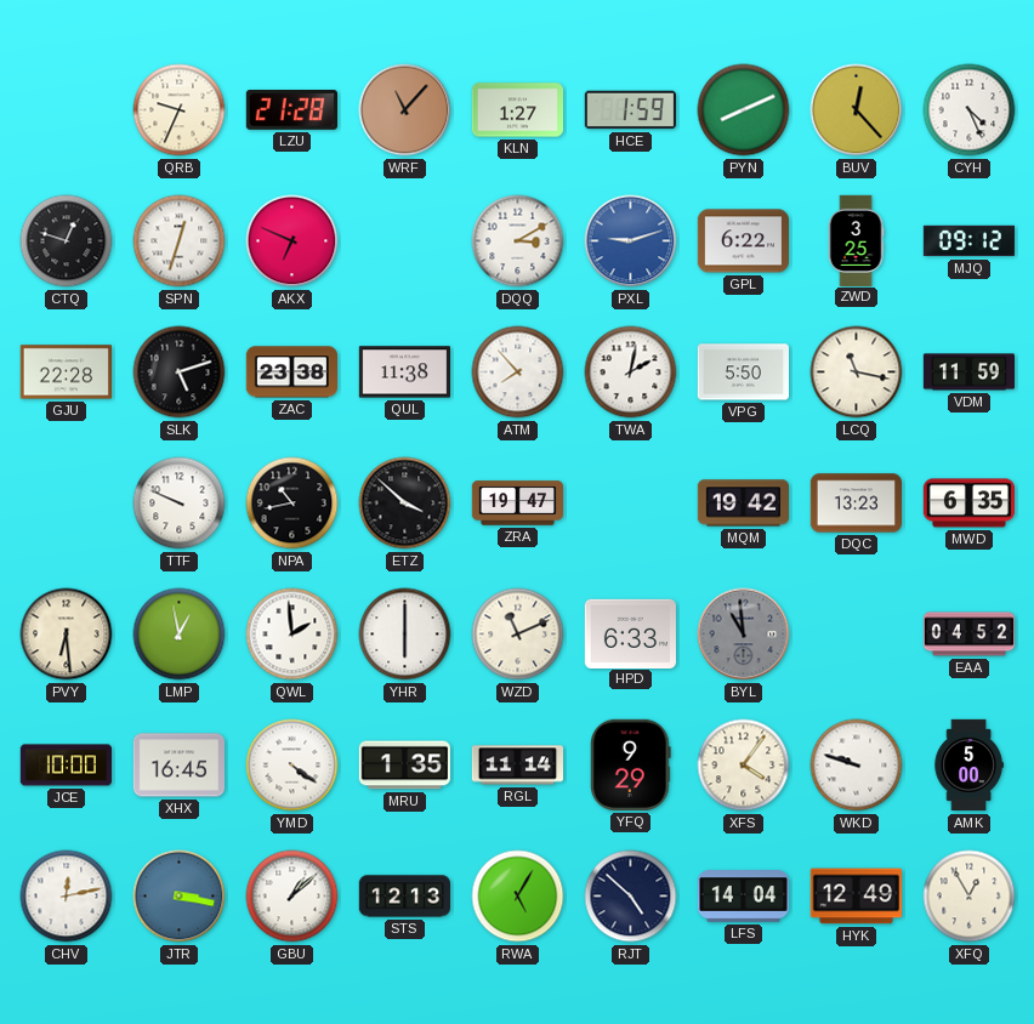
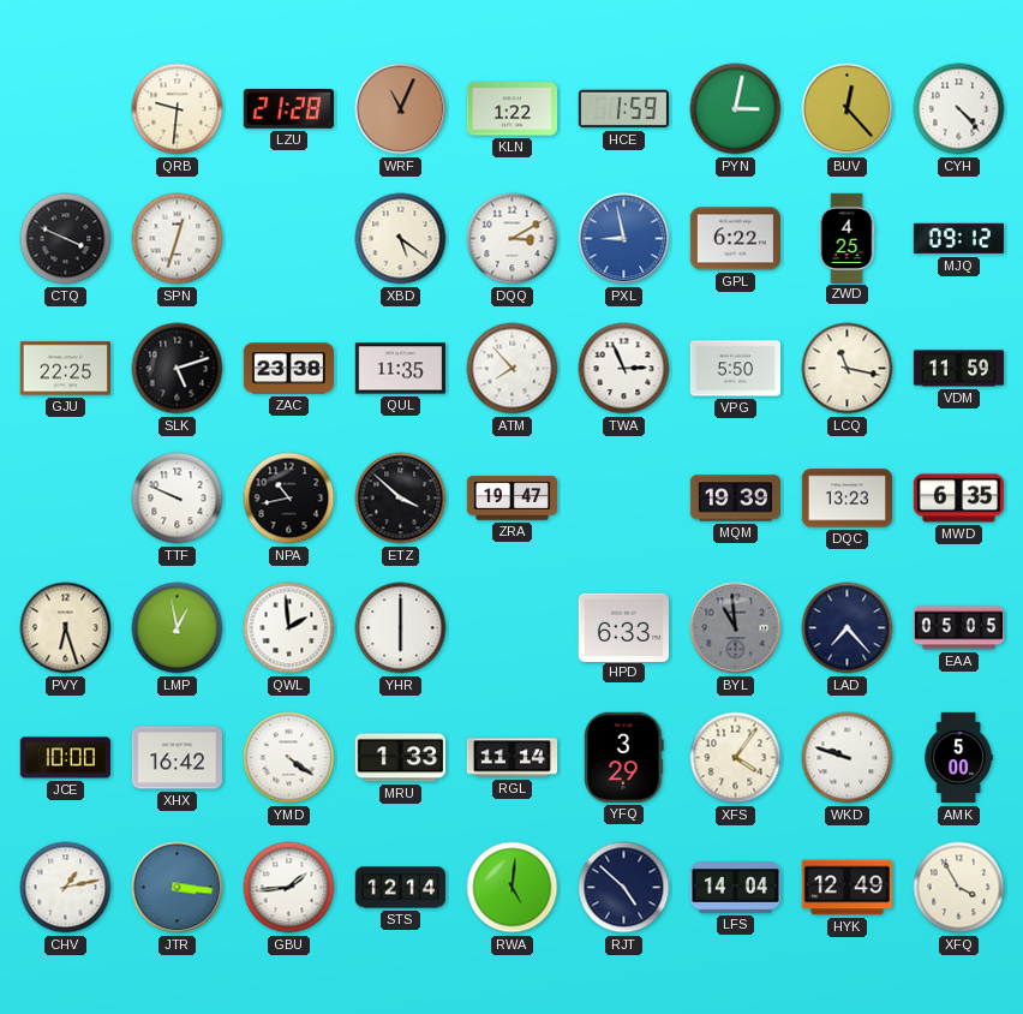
QRB: 9:34 -> 9:31
WRF: 11:07 -> 11:04
KLN: 1:27 -> 1:22
PYN: 8:11 -> 3:02
CYH: 4:26 -> 4:23
CTQ: 12:48 -> 3:49
AKX: 6:49 -> none
XBD: none -> 5:21
PXL: 9:12 -> 8:58
ZWD: 3:25 -> 4:25
GJU: 22:28 -> 22:25
QUL: 11:38 -> 11:35
TWA: 2:02 -> 2:56
MQM: 19:42 -> 19:39
PVY: 6:29 -> 6:27
WZD: 11:11 -> none
LAD: none -> 7:23
EAA: 04:52 -> 05:05
XHX: 16:45 -> 16:42
MRU: 1:35 -> 1:33
YFQ: 9:29 -> 3:29
CHV: 12:13 -> 1:13
JTR: 3:17 -> 3:16
GBU: 1:08 -> 1:44
STS: 12:13 -> 12:14
RWA: 5:05 -> 5:01
XFQ: 12:55 -> 3:55
